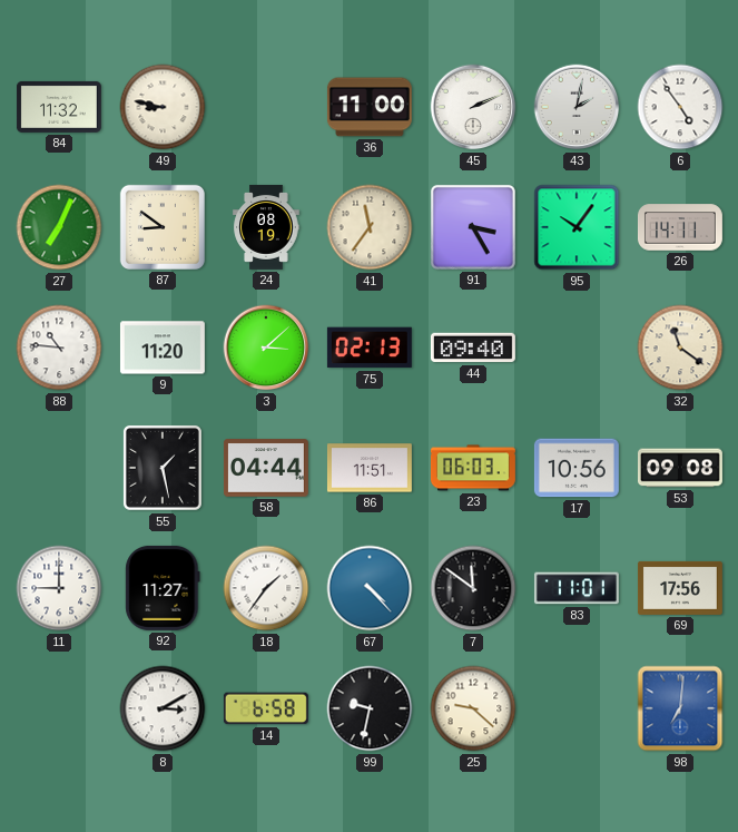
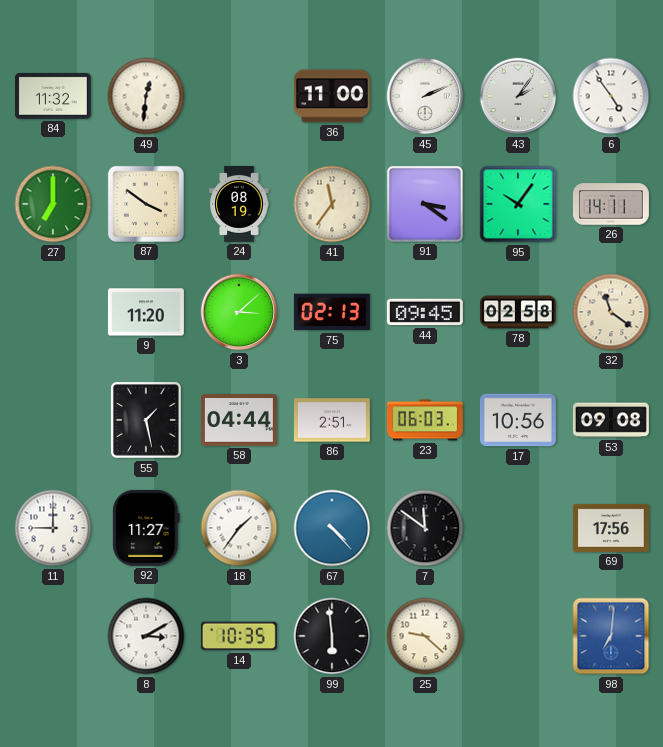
49: 8:47 -> 12:31
43: 2:02 -> 2:06
27: 7:04 -> 7:00
87: 8:51 -> 3:51
91: 3:25 -> 3:21
88: 10:46 -> none
44: 09:40 -> 09:45
78: none -> 02:58
86: 11:51 -> 2:51
83: 11:01 -> none
14: 6:58 -> 10:35
99: 9:32 -> 5:59
